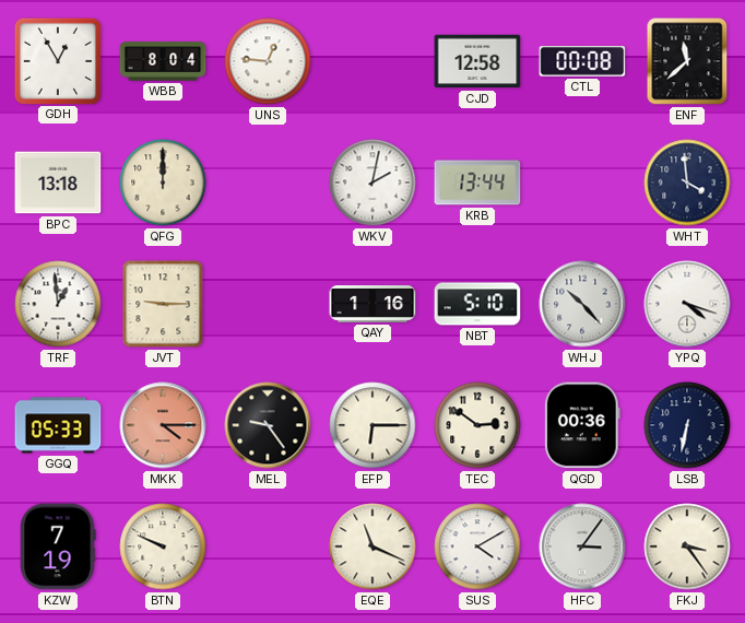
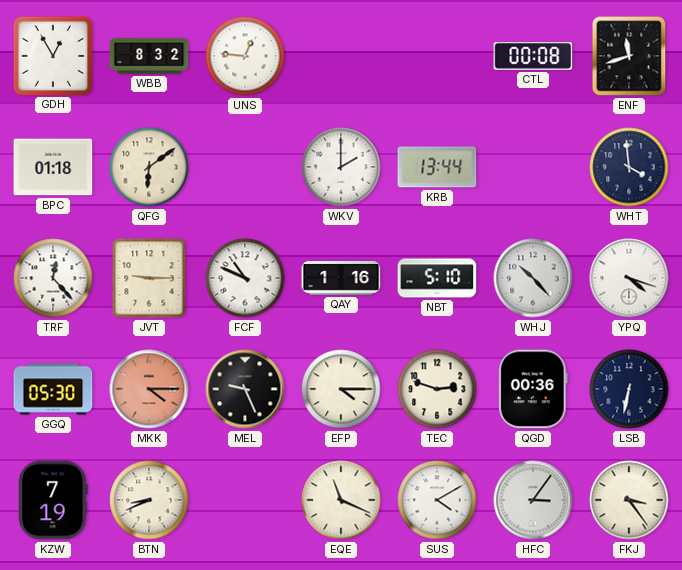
WBB: 8:04 -> 8:32
CJD: 12:58 -> none
ENF: 11:38 -> 11:42
BPC: 13:18 -> 01:18
QFG: 12:00 -> 6:09
WKV: 2:02 -> 2:00
TRF: 12:59 -> 12:23
FCF: none -> 10:49
GGQ: 05:33 -> 05:30
MEL: 9:24 -> 9:26
EFP: 6:15 -> 4:15
TEC: 2:51 -> 2:48
BTN: 9:49 -> 8:41
